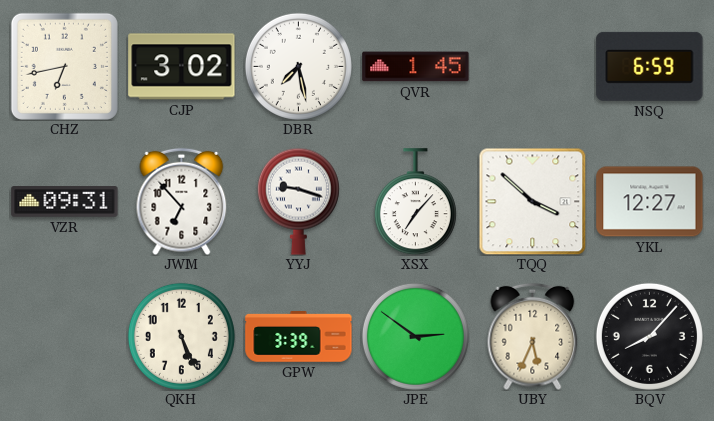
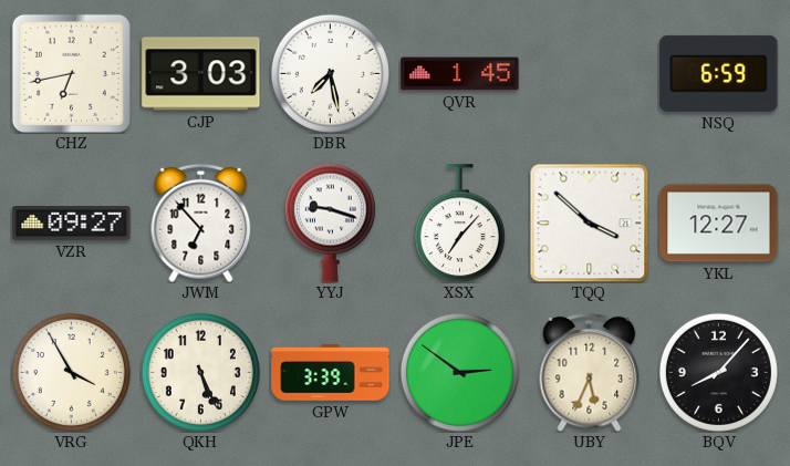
CJP: 3:02 -> 3:03
VZR: 09:31 -> 09:27
VRG: none -> 3:55
